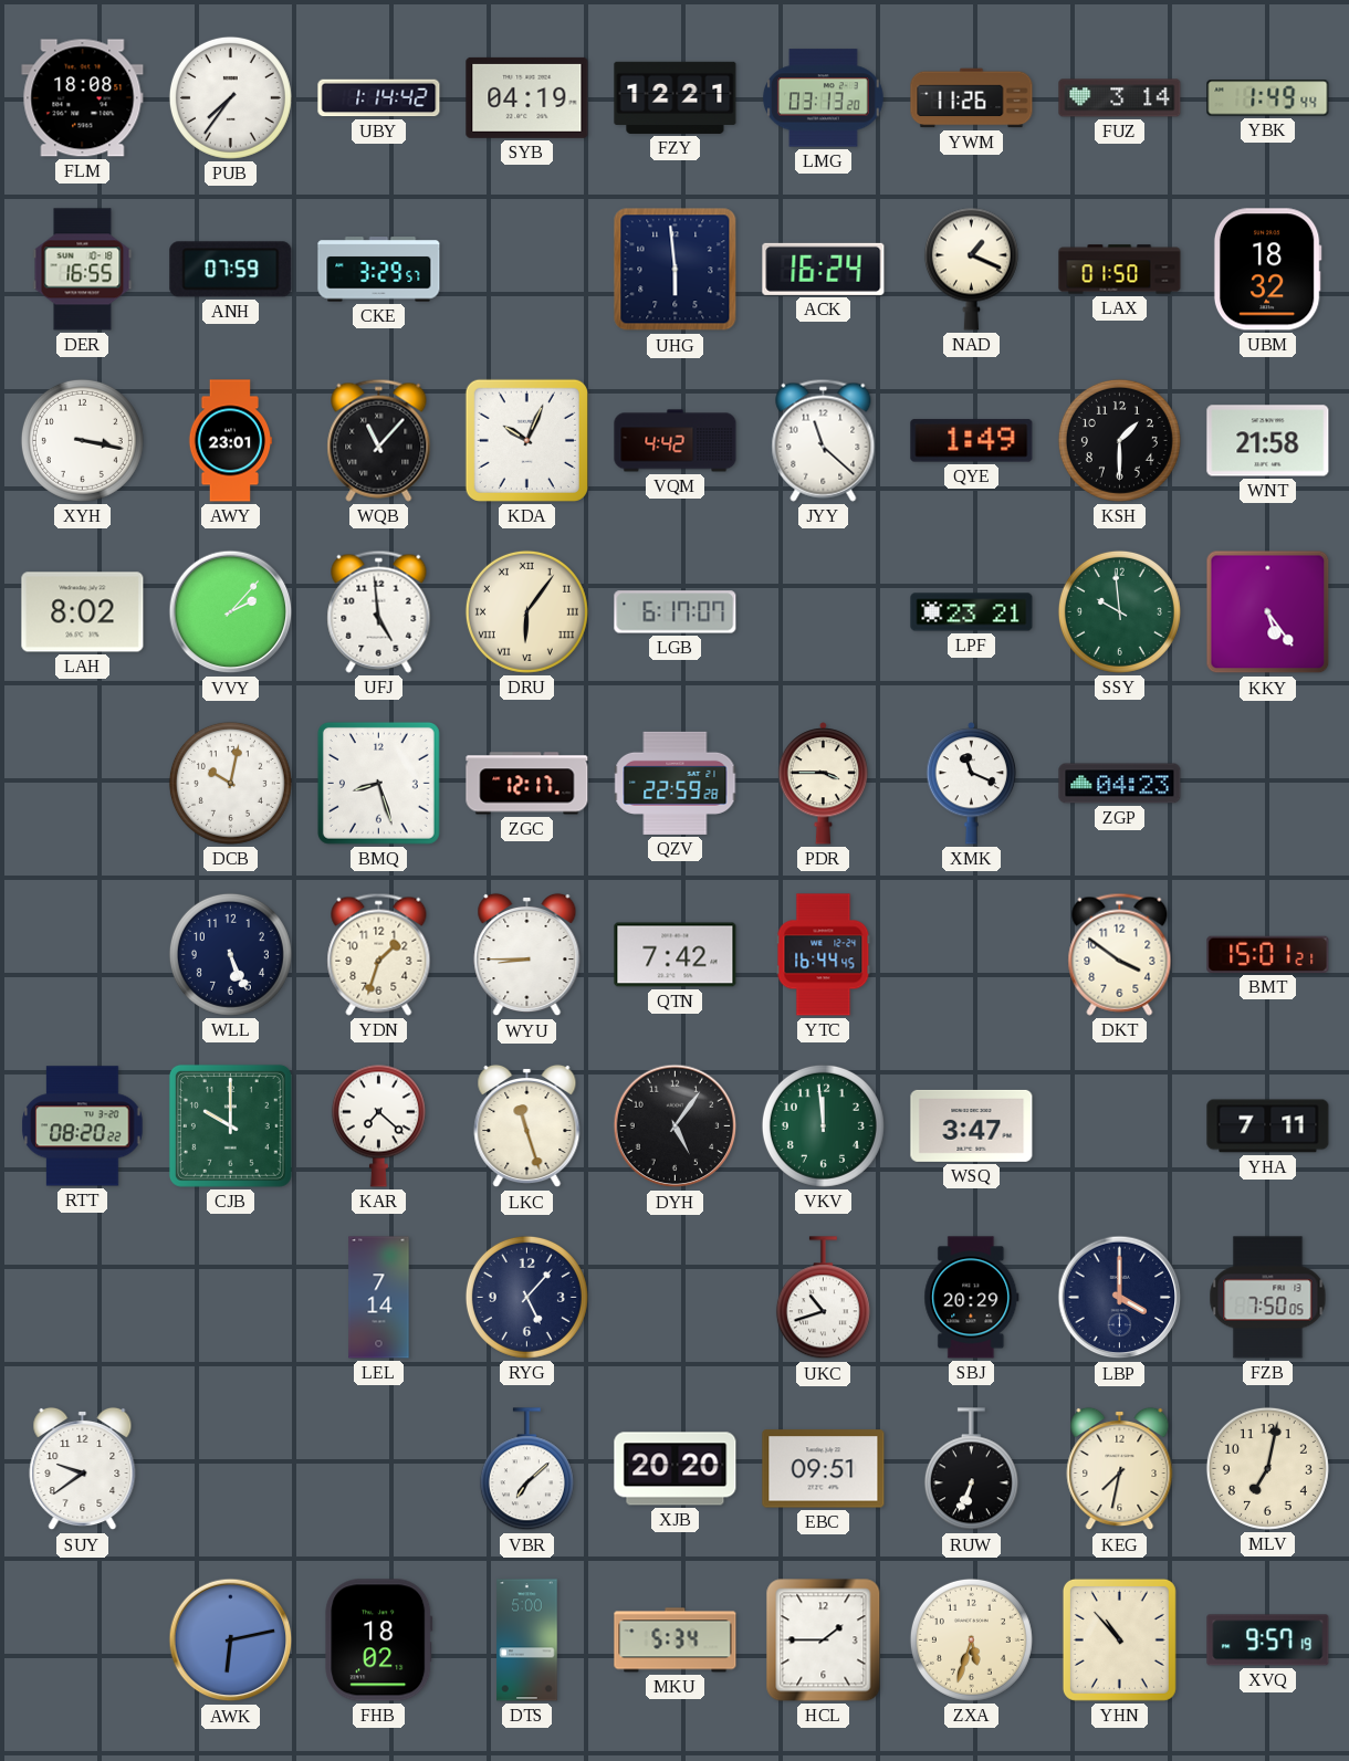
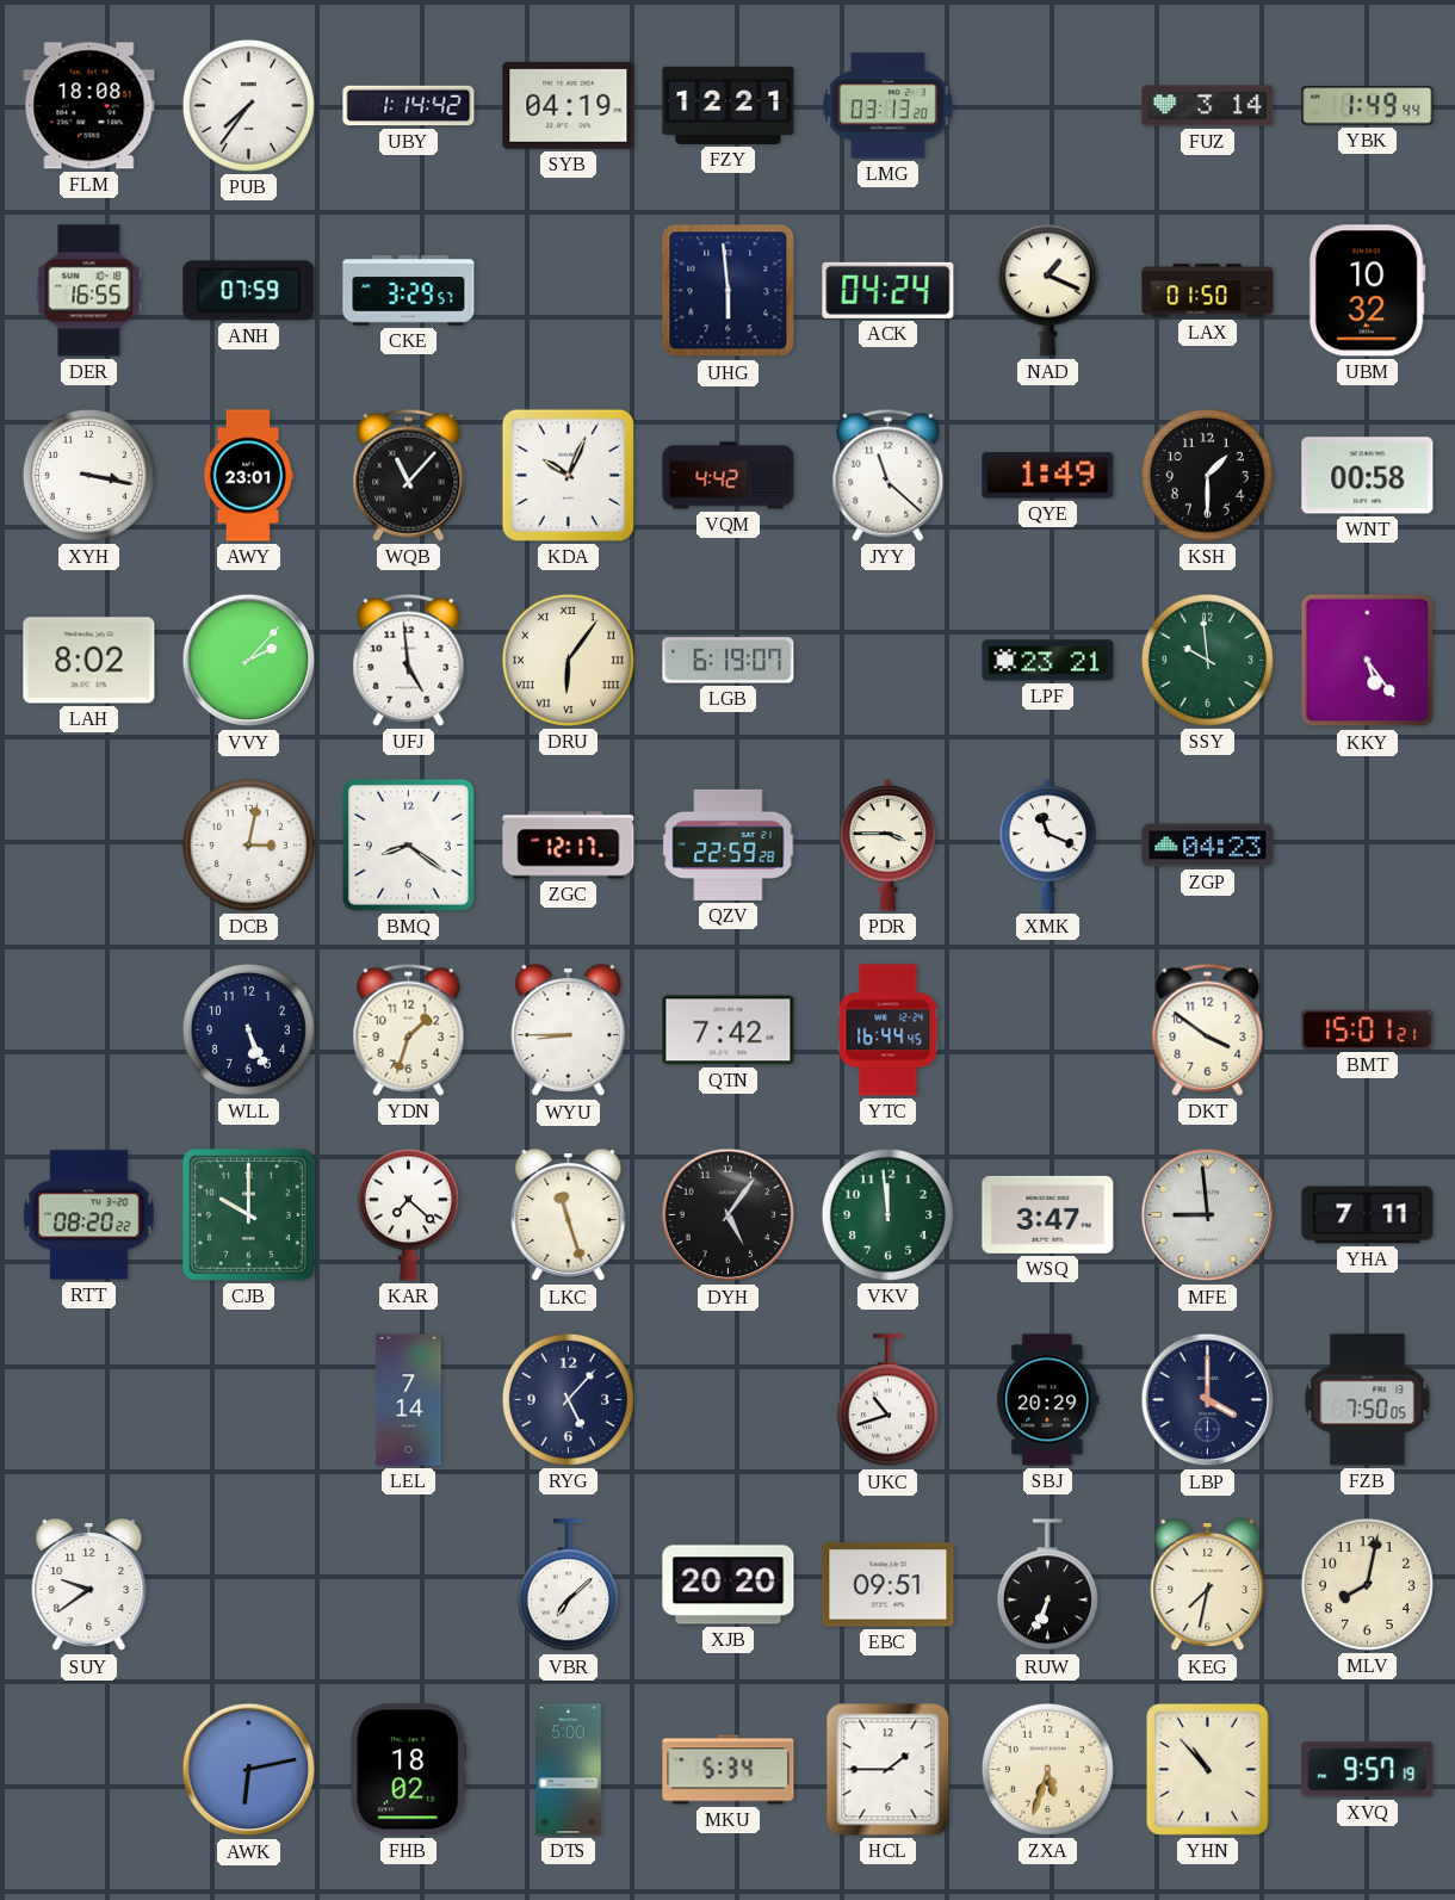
YWM: 11:26 -> none
ACK: 16:24 -> 04:24
UBM: 18:32 -> 10:32
WNT: 21:58 -> 00:58
LGB: 6:17 -> 6:19
DCB: 10:02 -> 3:02
BMQ: 8:27 -> 8:21
MFE: none -> 8:59
MLV: 7:02 -> 8:02
